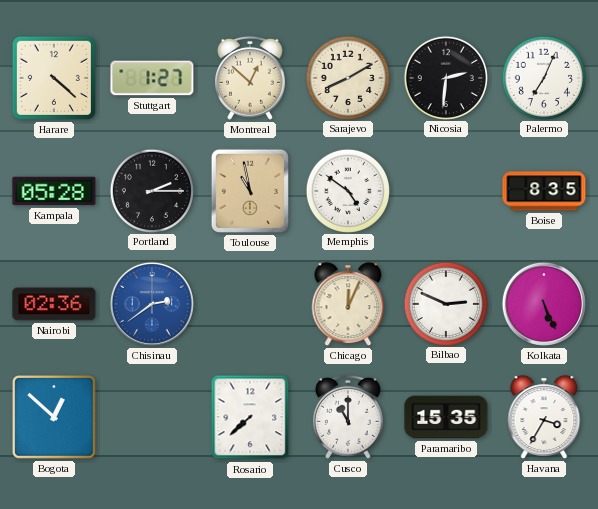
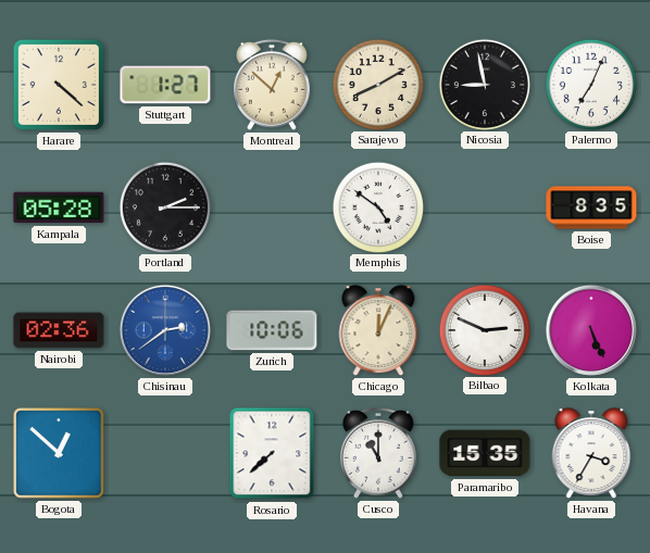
Nicosia: 2:31 -> 8:58
Toulouse: 10:58 -> none
Zurich: none -> 10:06
